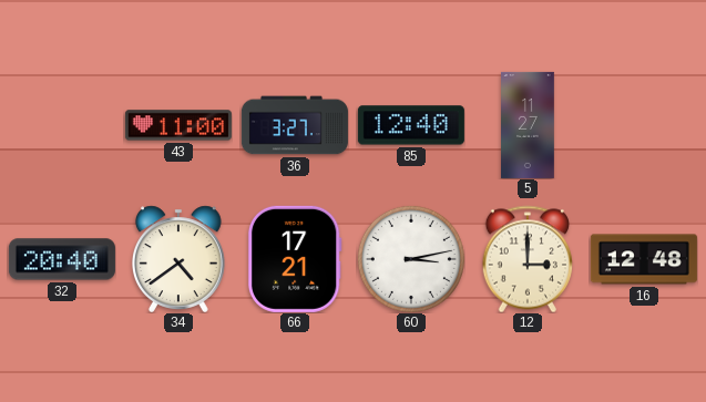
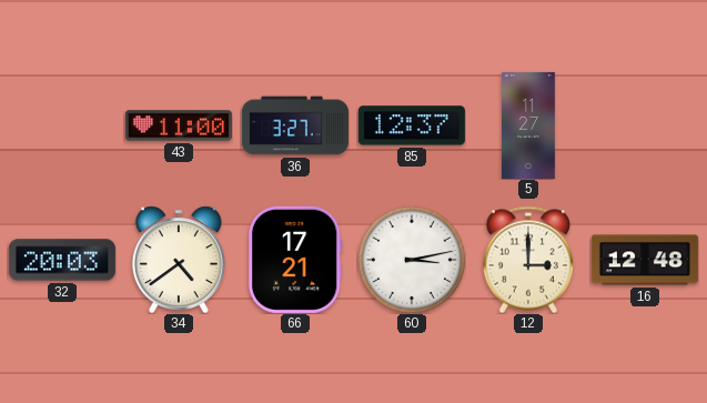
85: 12:40 -> 12:37
32: 20:40 -> 20:03
